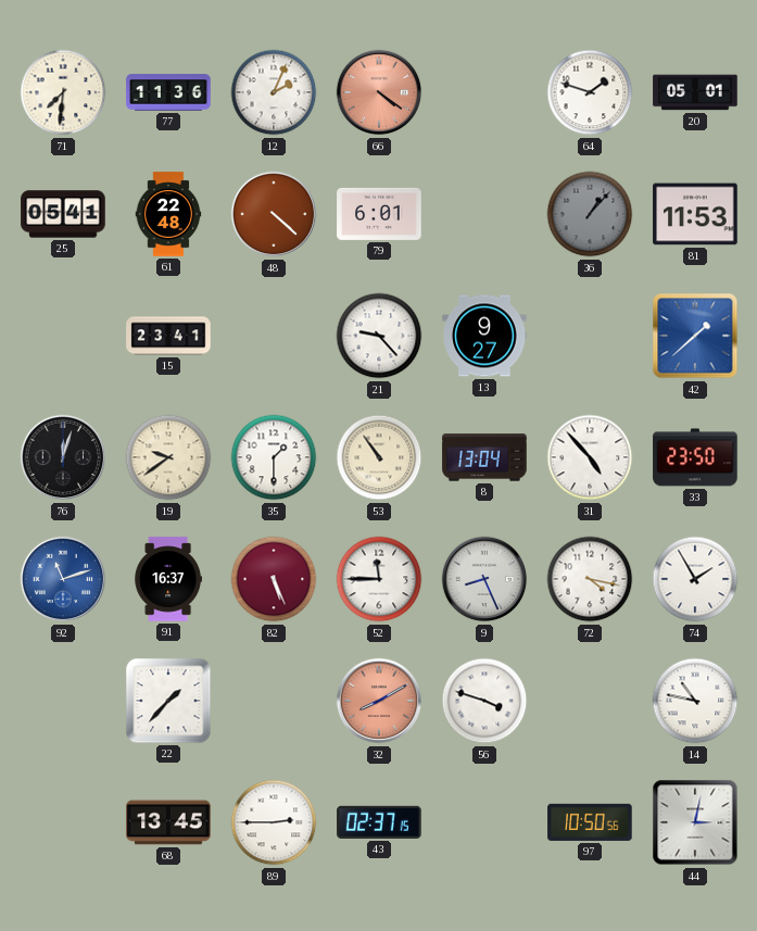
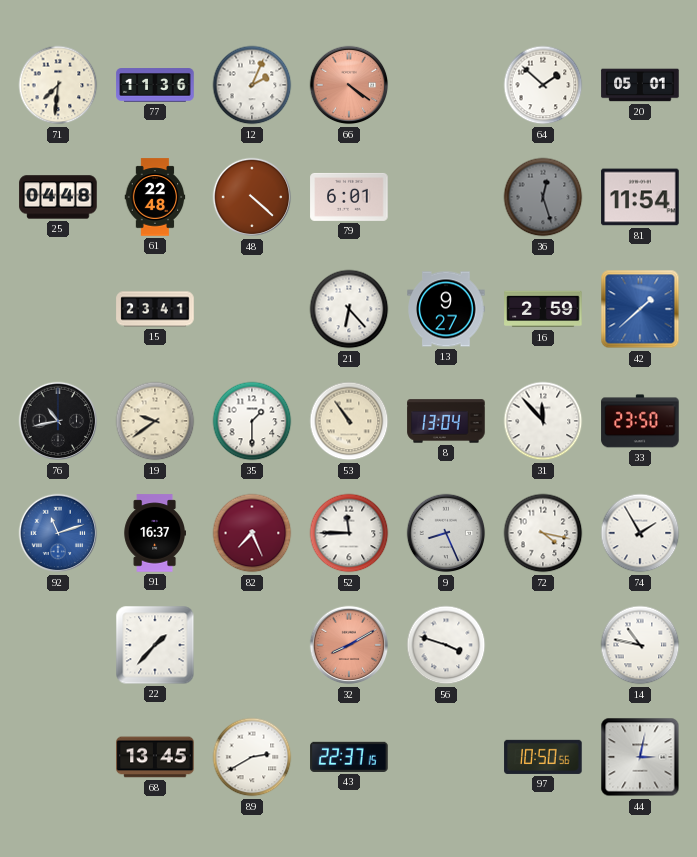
64: 1:48 -> 1:52
25: 05:41 -> 04:48
36: 1:07 -> 12:27
81: 11:53 -> 11:54
21: 9:23 -> 6:23
16: none -> 2:59
76: 12:03 -> 10:43
31: 4:53 -> 11:53
82: 5:26 -> 7:26
89: 2:45 -> 2:40
43: 02:37 -> 22:37
